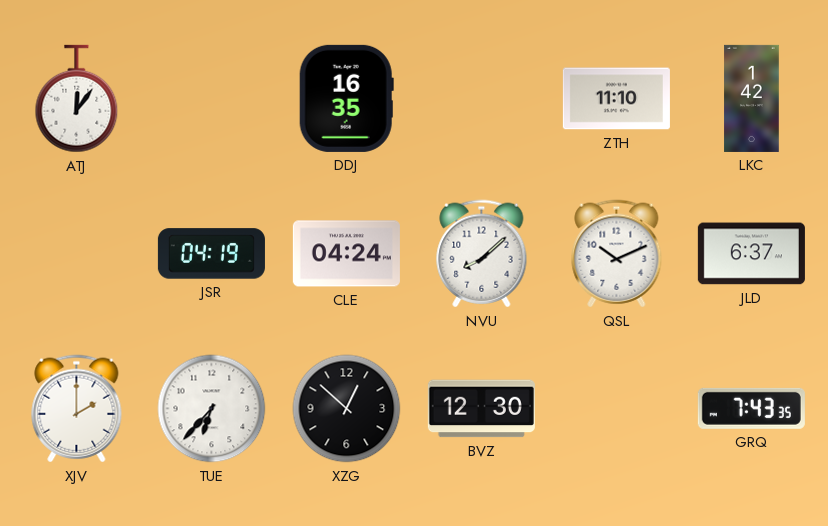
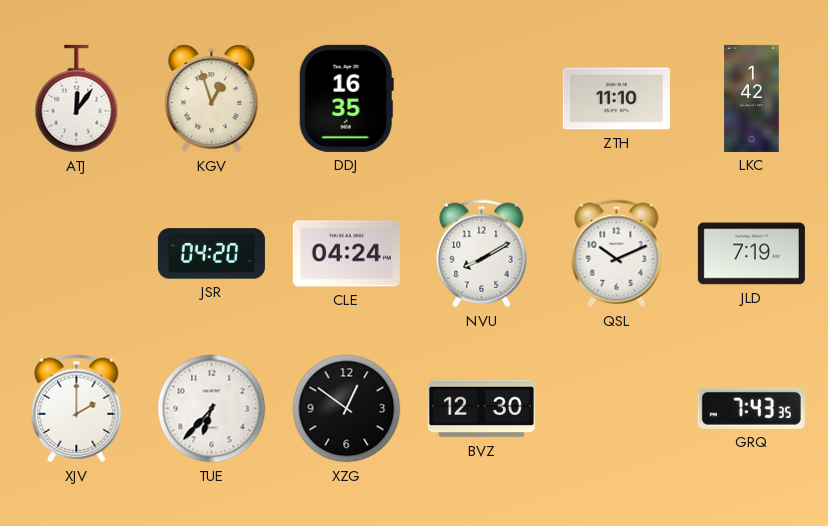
KGV: none -> 12:57
JSR: 04:19 -> 04:20
NVU: 8:08 -> 8:10
JLD: 6:37 -> 7:19
XZG: 12:52 -> 12:51
